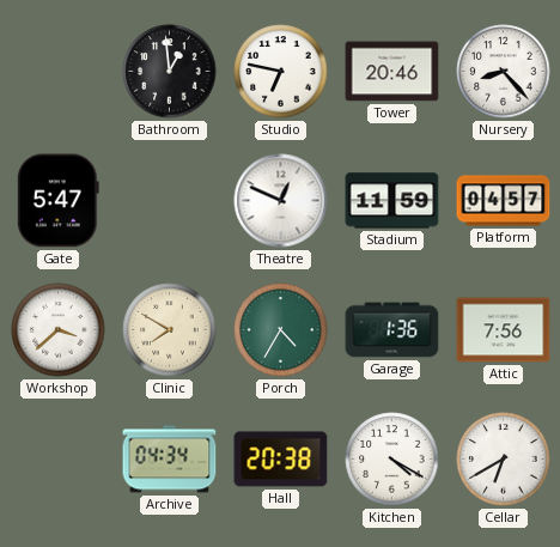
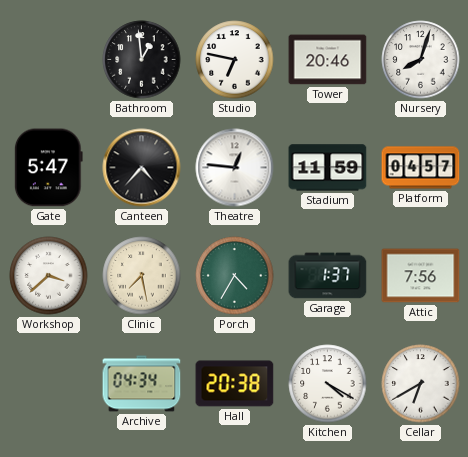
Nursery: 8:23 -> 8:03
Canteen: none -> 4:37
Theatre: 12:49 -> 12:46
Clinic: 7:50 -> 7:28
Garage: 1:36 -> 1:37
